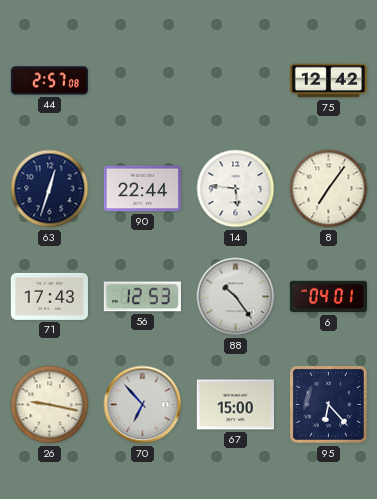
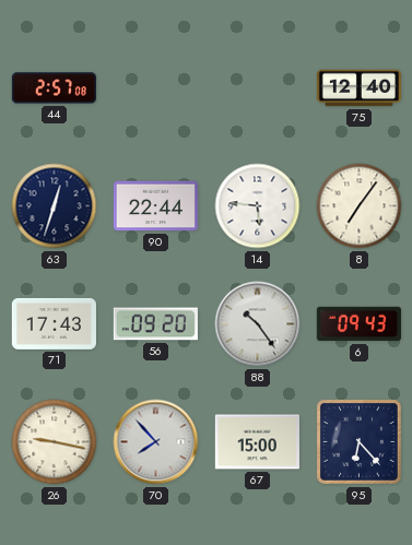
75: 12:42 -> 12:40
56: 12:53 -> 09:20
6: 04:01 -> 09:43
70: 6:53 -> 7:53
